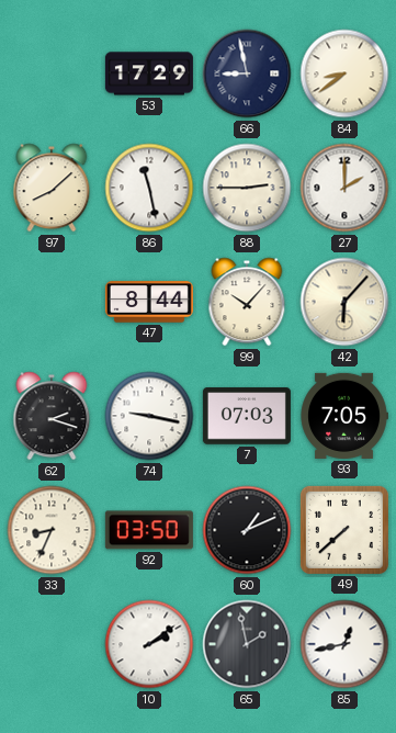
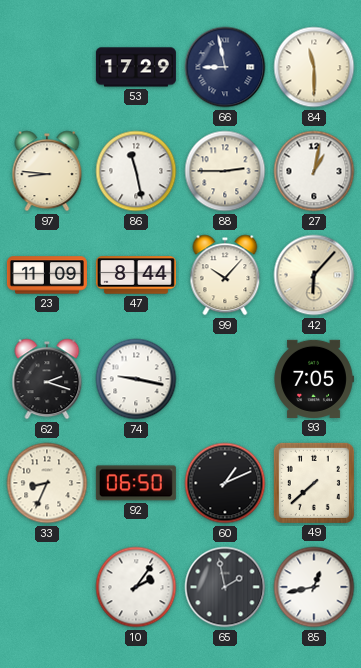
84: 8:39 -> 11:30
97: 8:08 -> 8:46
27: 2:00 -> 1:02
23: none -> 11:09
7: 07:03 -> none
92: 03:50 -> 06:50
10: 2:09 -> 2:06
